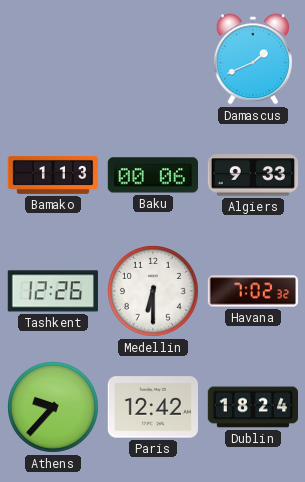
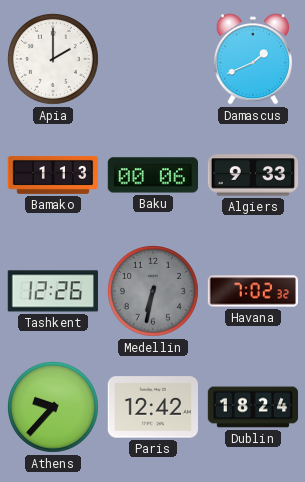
Apia: none -> 2:00
Medellin: 6:30 -> 6:32
Medellin dial: white -> grey
